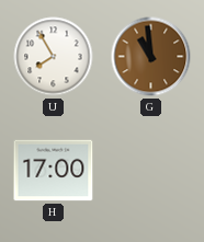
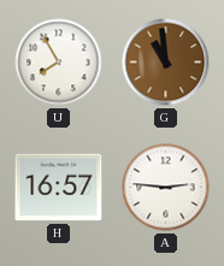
H: 17:00 -> 16:57
A: none -> 2:46
